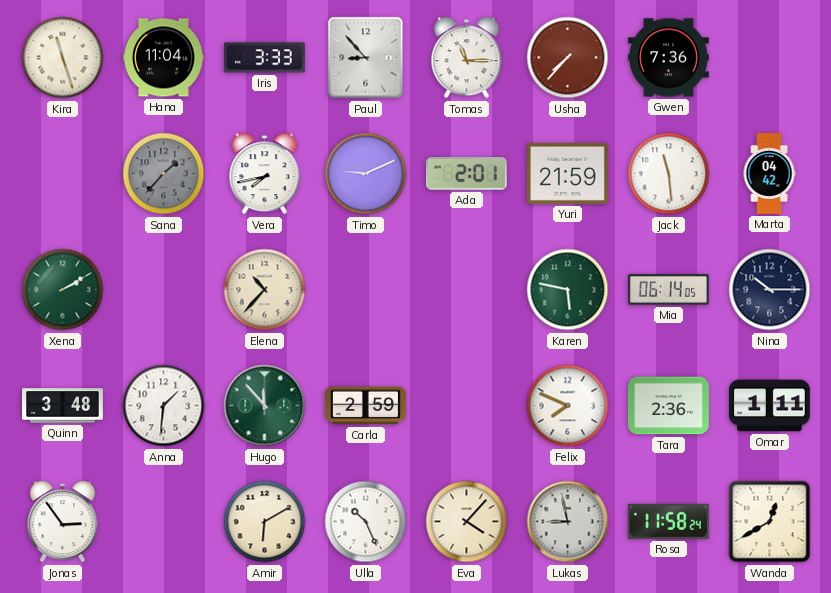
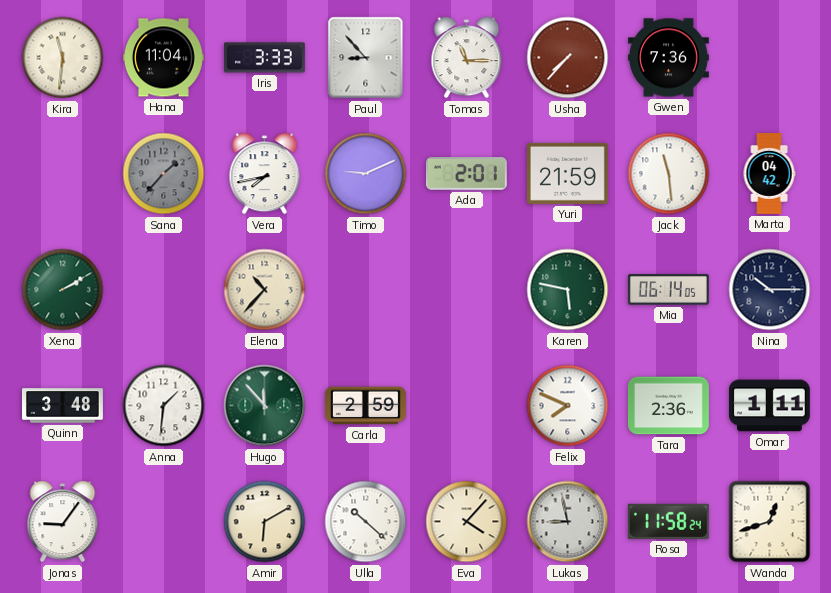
Kira: 11:27 -> 11:31
Jonas: 2:54 -> 9:06
Ulla: 10:26 -> 10:22
Wanda: 12:40 -> 12:42
